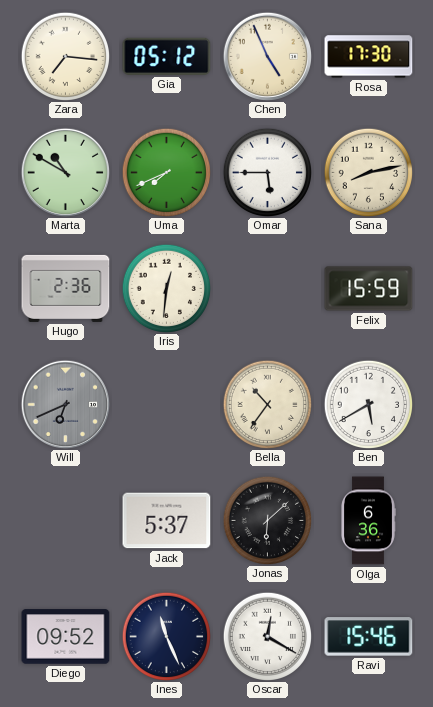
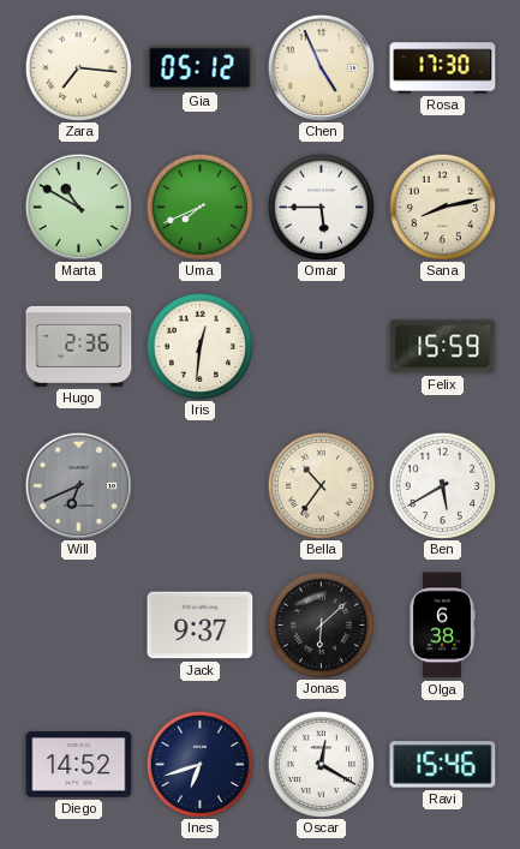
Jack: 5:37 -> 9:37
Olga: 6:36 -> 6:38
Diego: 09:52 -> 14:52
Ines: 11:26 -> 6:42
